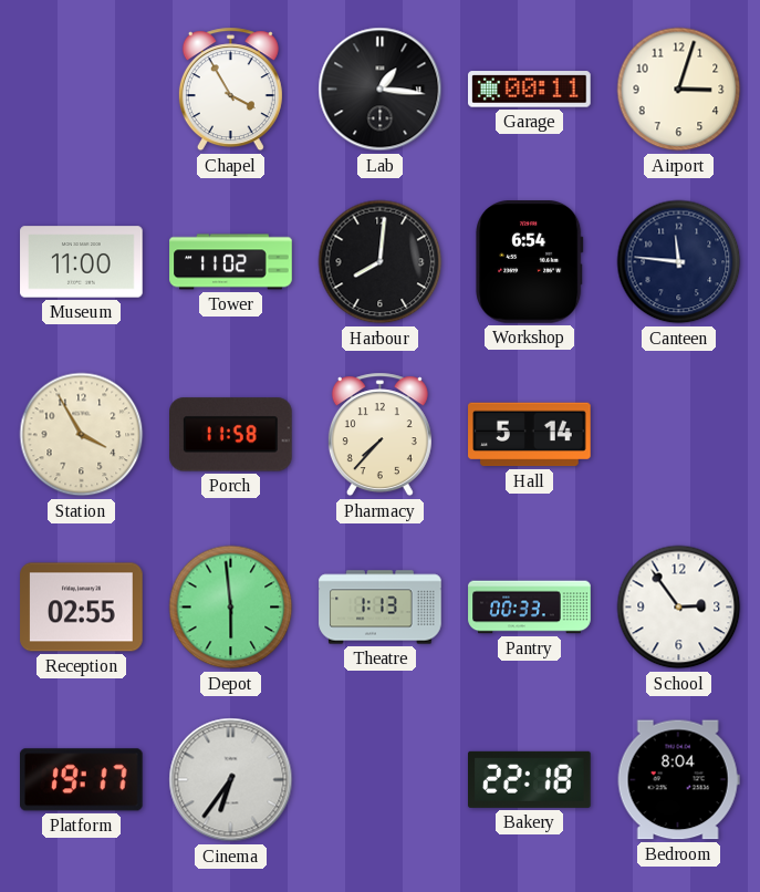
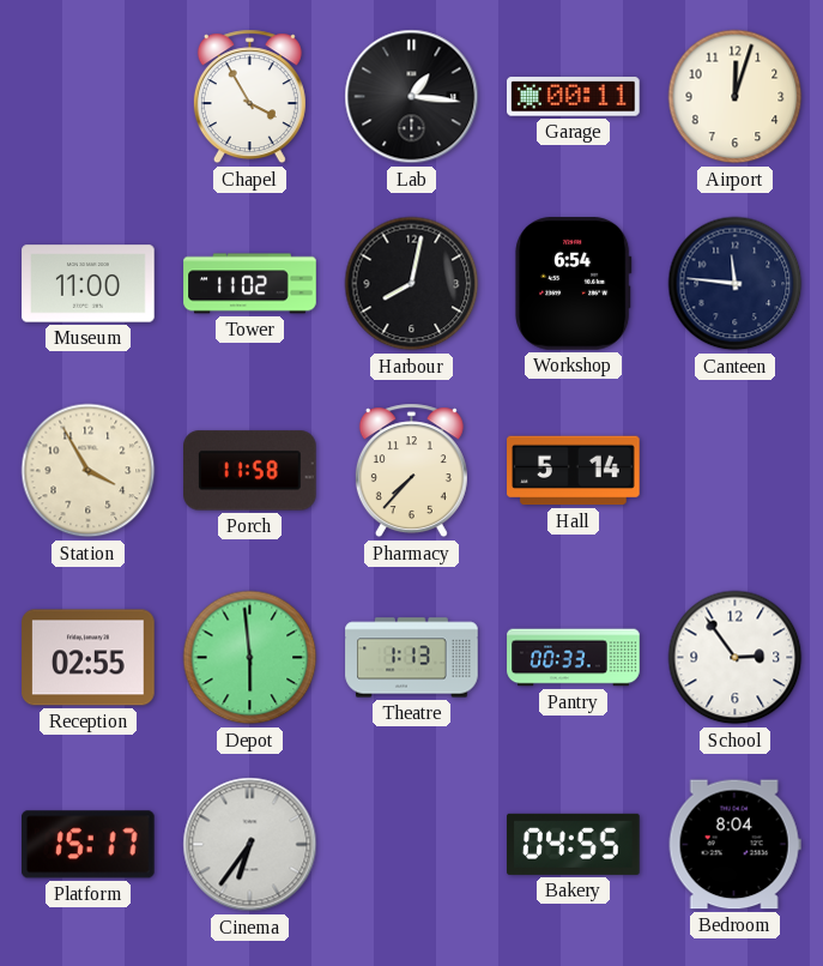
Airport: 3:03 -> 12:03
Harbour: 8:01 -> 8:02
Platform: 19:17 -> 15:17
Bakery: 22:18 -> 04:55
